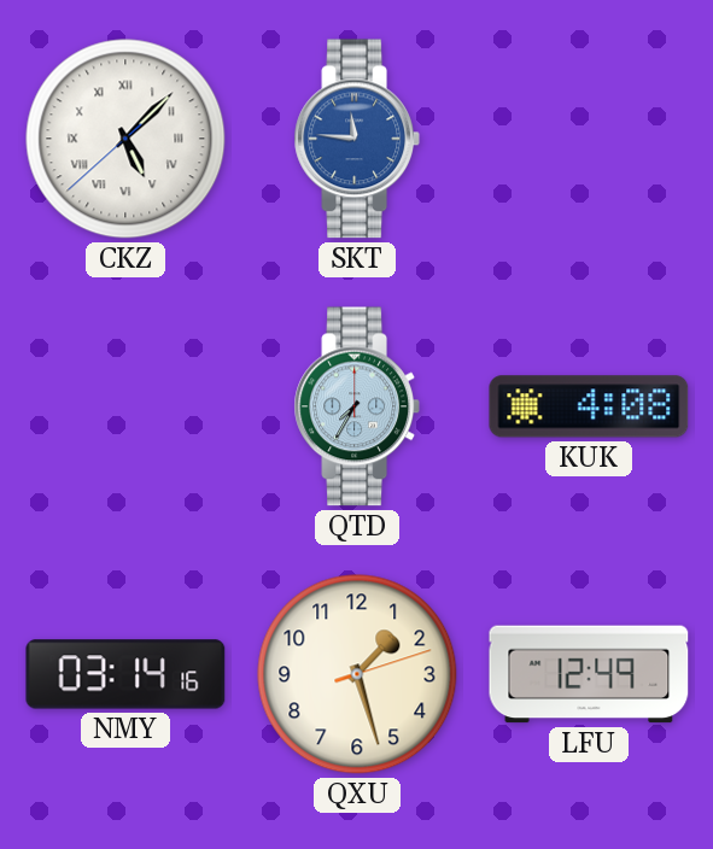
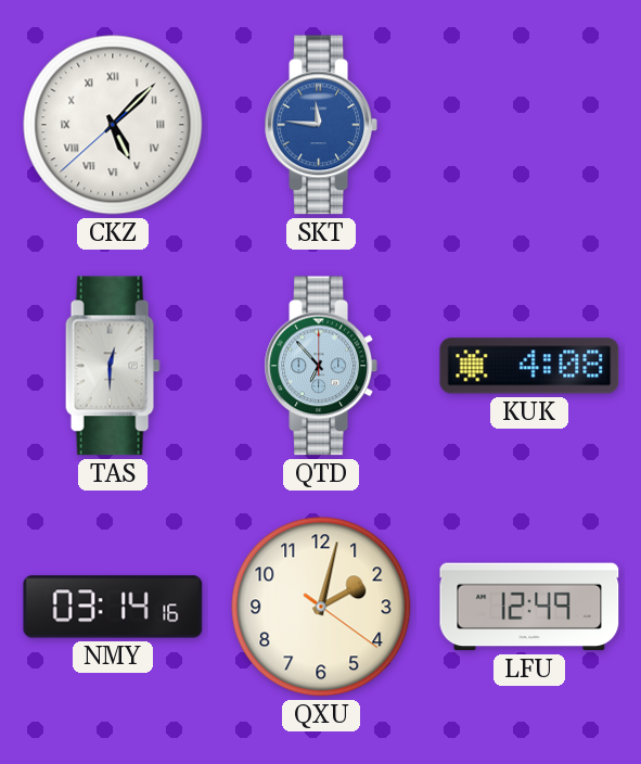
TAS: none -> 12:30
QTD: 7:35 -> 6:53
QXU: 1:27 -> 2:02
